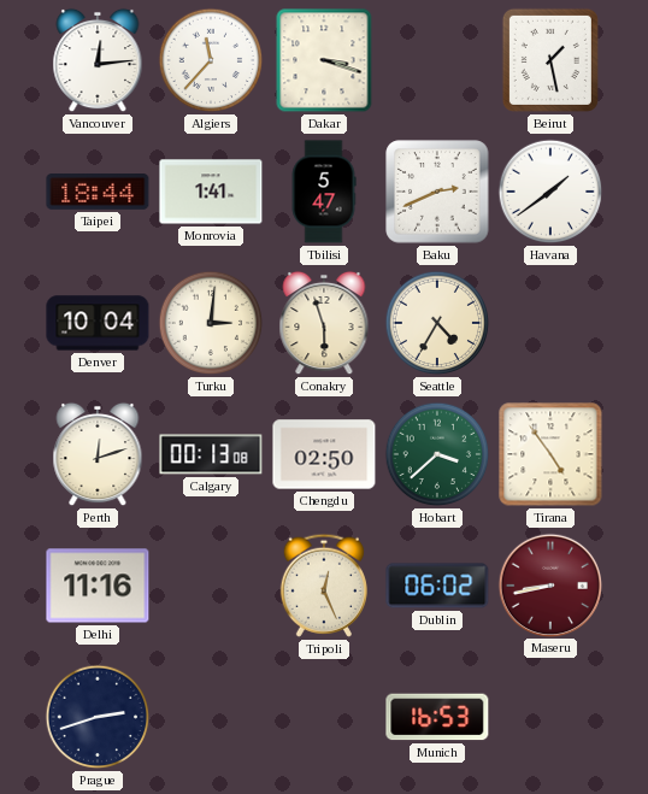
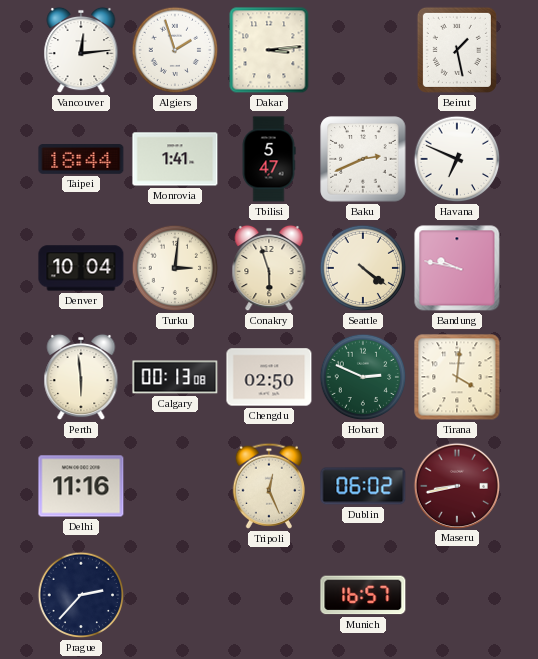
Algiers: 11:37 -> 1:57
Dakar: 3:18 -> 3:14
Havana: 1:39 -> 6:49
Seattle: 4:35 -> 4:21
Bandung: none -> 9:47
Perth: 12:12 -> 5:59
Hobart: 3:38 -> 2:49
Tirana: 4:54 -> 4:01
Prague: 2:42 -> 2:37
Munich: 16:53 -> 16:57
